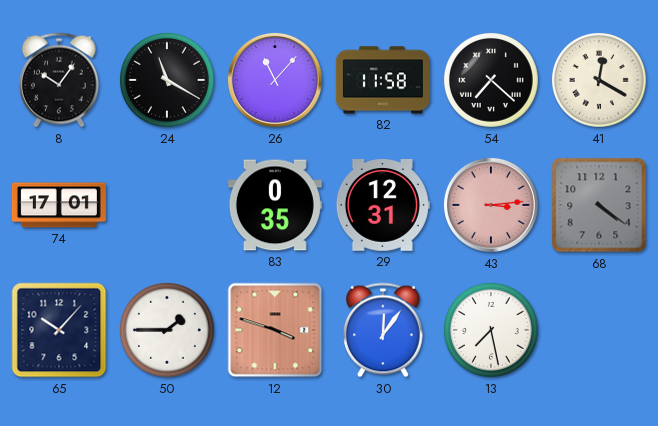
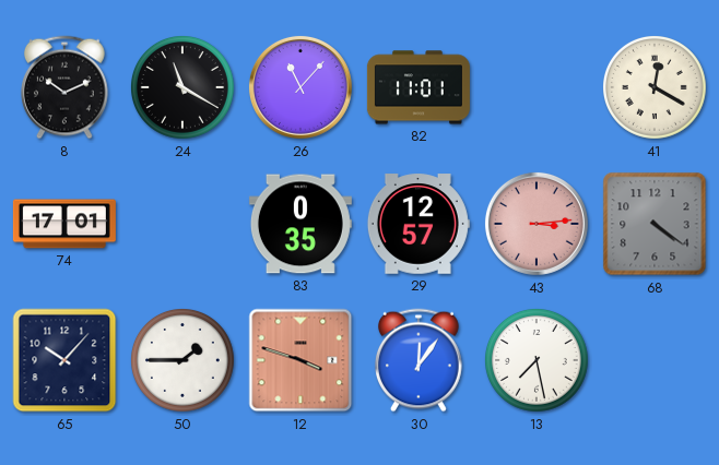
8: 10:06 -> 10:11
82: 11:58 -> 11:01
54: 7:22 -> none
29: 12:31 -> 12:57
